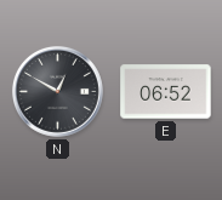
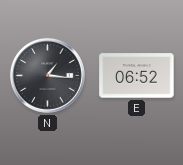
N: 12:50 -> 1:16
